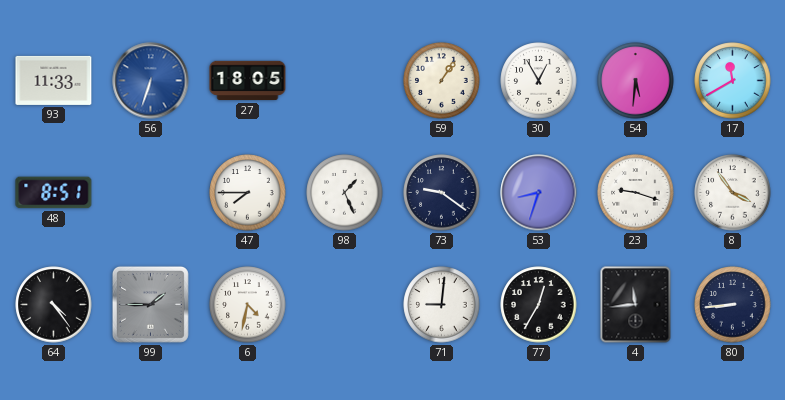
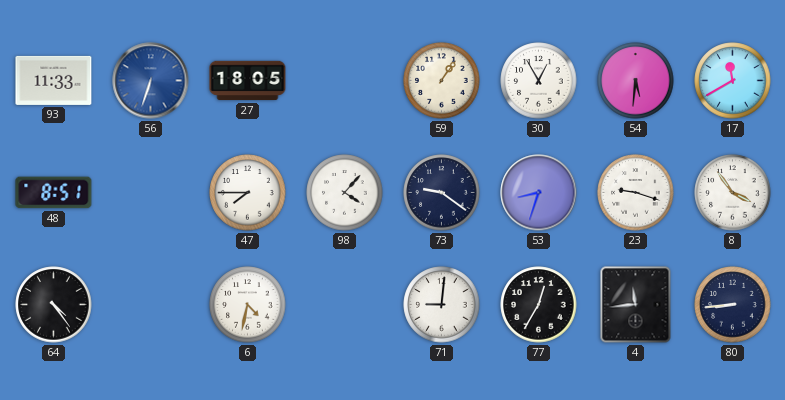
98: 1:26 -> 4:07
99: 1:45 -> none
